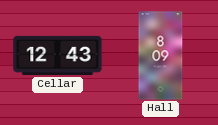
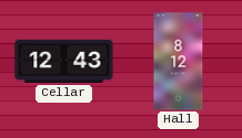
Hall: 8:09 -> 8:12
